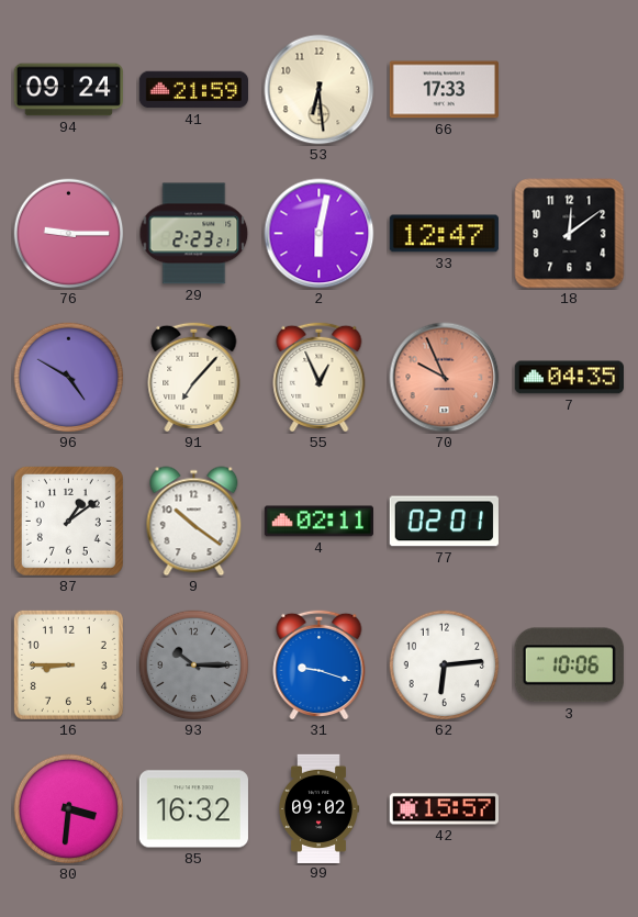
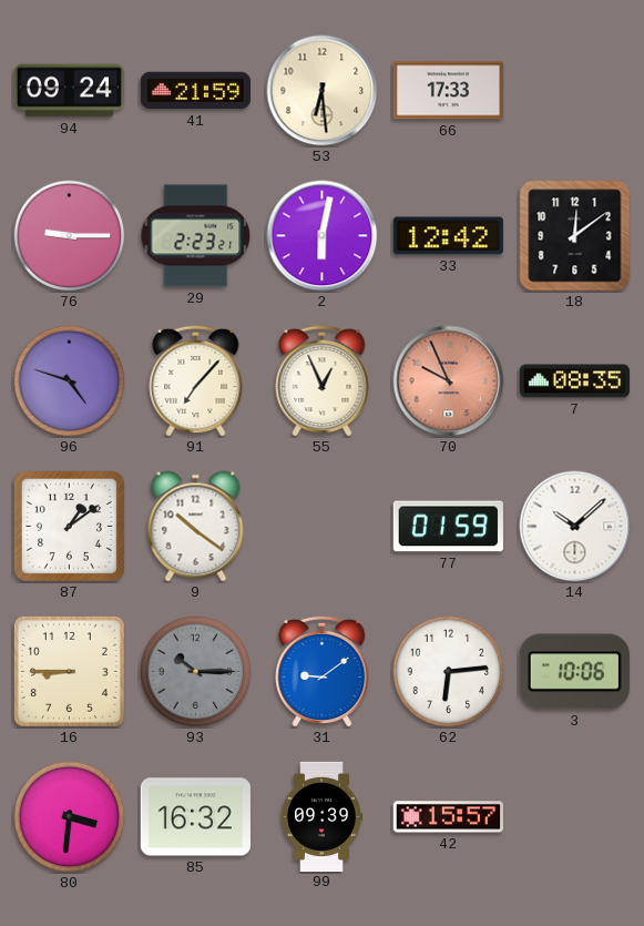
33: 12:47 -> 12:42
96: 4:50 -> 4:48
7: 04:35 -> 08:35
4: 02:11 -> none
77: 02:01 -> 01:59
14: none -> 10:08
31: 9:18 -> 9:09
99: 09:02 -> 09:39
